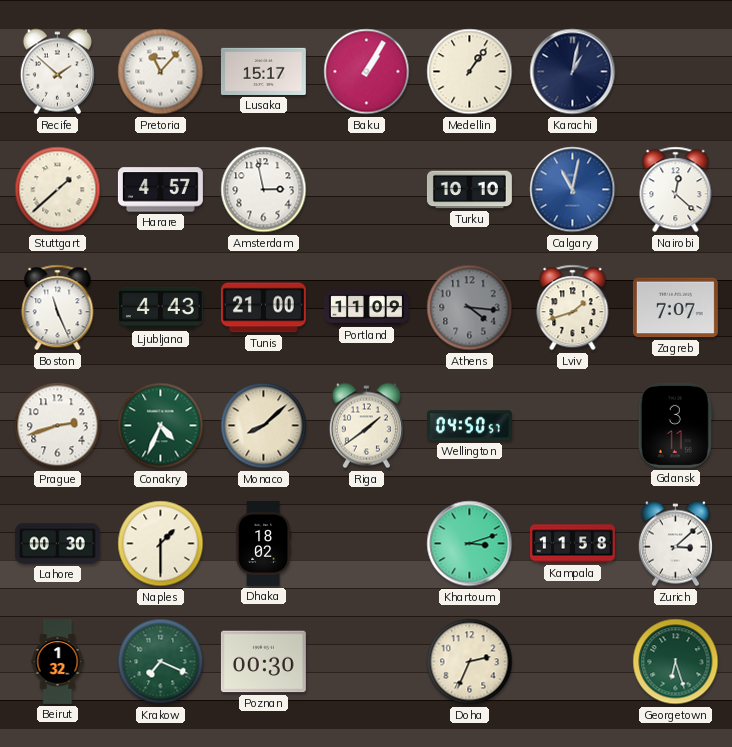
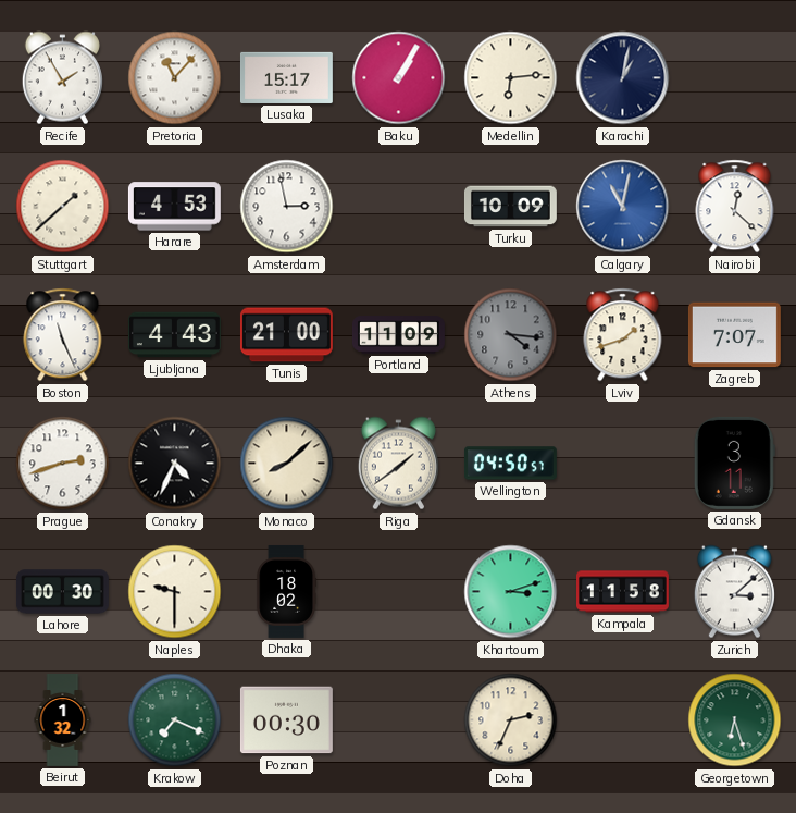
Recife: 1:52 -> 1:55
Medellin: 1:06 -> 6:14
Harare: 4:57 -> 4:53
Turku: 10:10 -> 10:09
Conakry dial: green -> black
Naples: 1:30 -> 9:30
